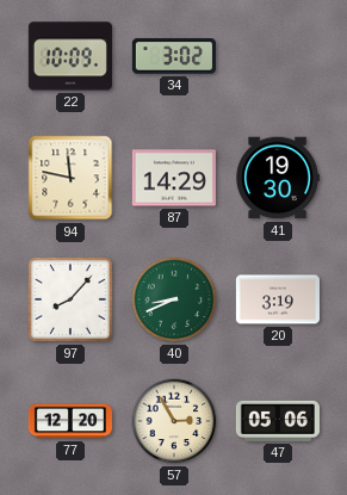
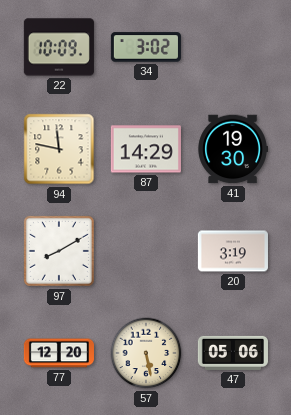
97: 8:07 -> 8:10
40: 8:41 -> none
57: 2:55 -> 5:28
